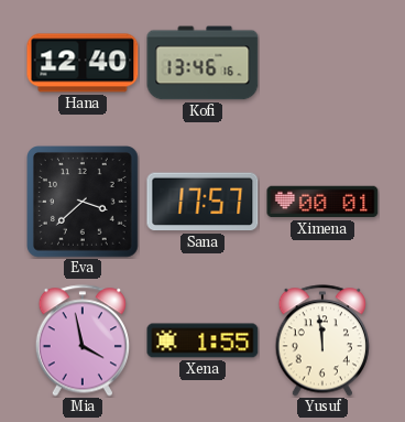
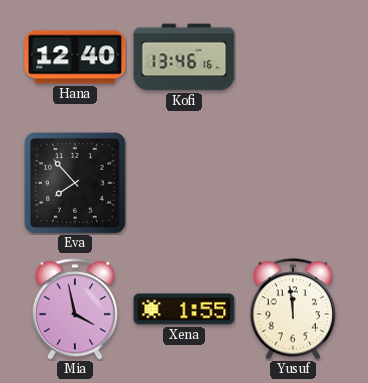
Eva: 3:38 -> 7:53
Sana: 17:57 -> none
Ximena: 00:01 -> none
